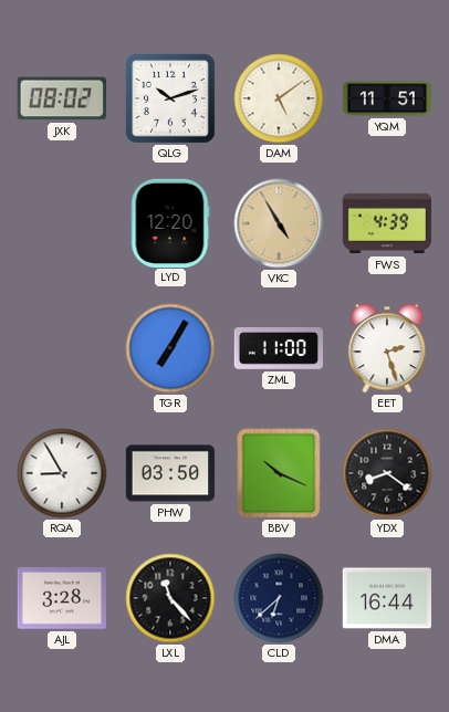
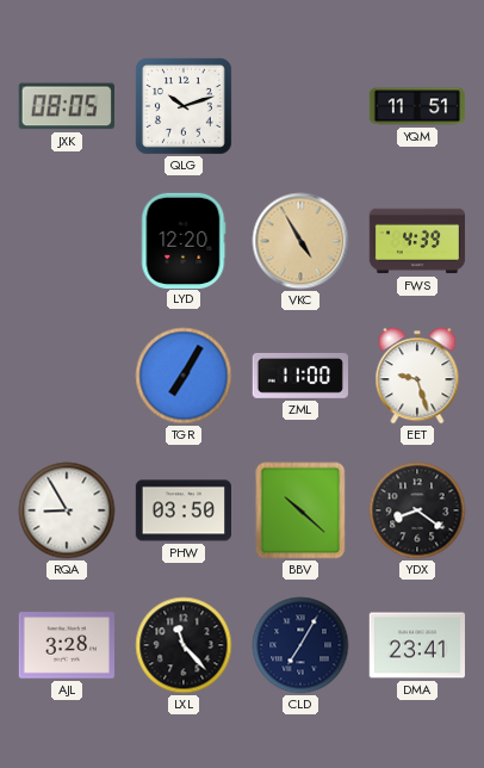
JXK: 08:02 -> 08:05
DAM: 5:09 -> none
EET: 2:27 -> 9:27
BBV: 10:19 -> 10:22
CLD: 6:38 -> 7:05
DMA: 16:44 -> 23:41
